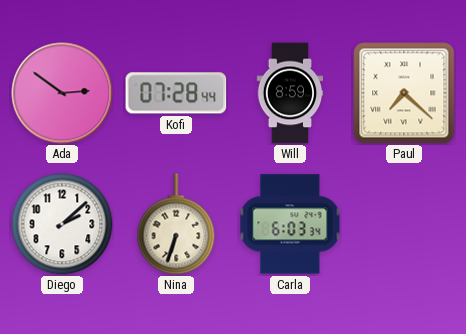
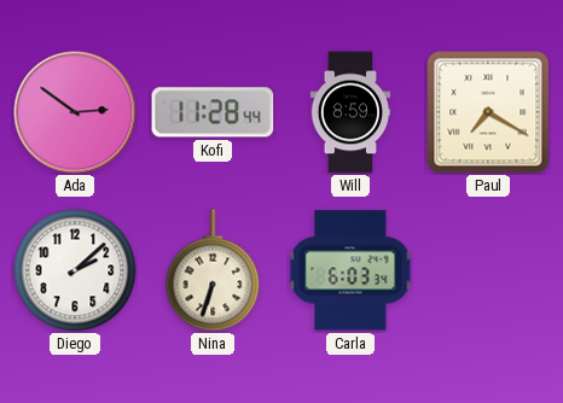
Kofi: 07:28 -> 11:28
Paul: 7:22 -> 7:20
